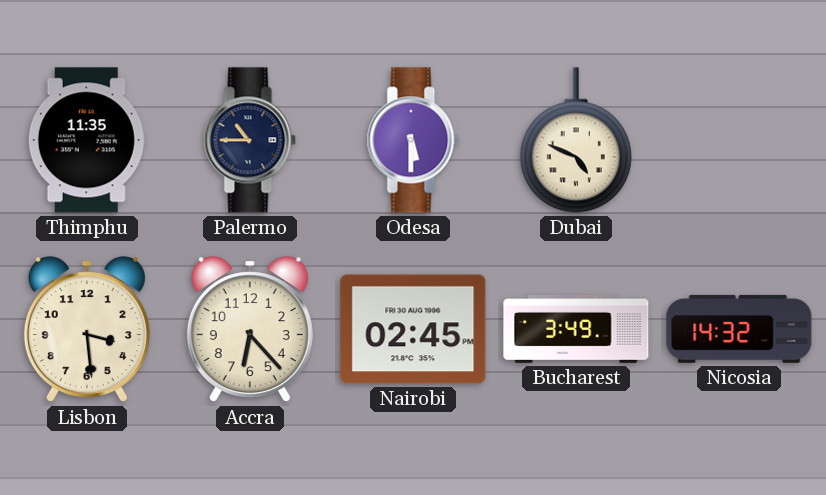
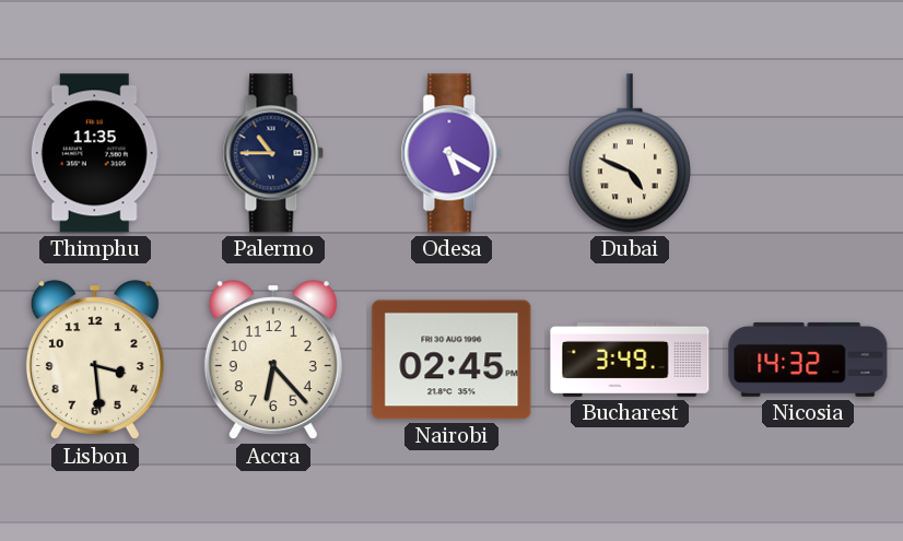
Odesa: 5:30 -> 5:20
